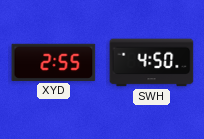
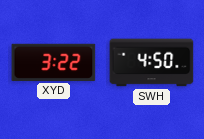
XYD: 2:55 -> 3:22
